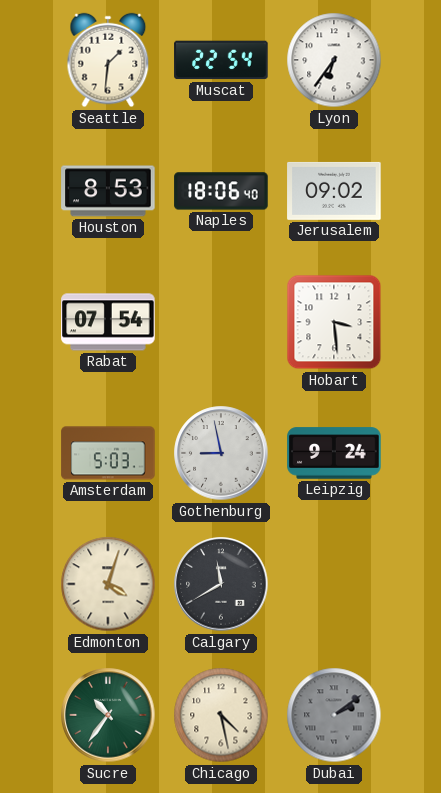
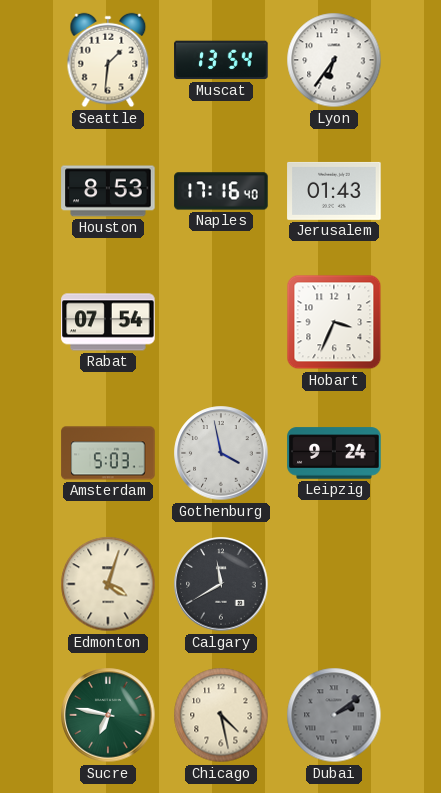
Muscat: 22:54 -> 13:54
Naples: 18:06 -> 17:16
Jerusalem: 09:02 -> 01:43
Hobart: 3:29 -> 3:34
Gothenburg: 8:58 -> 3:58
Sucre: 10:36 -> 6:47
